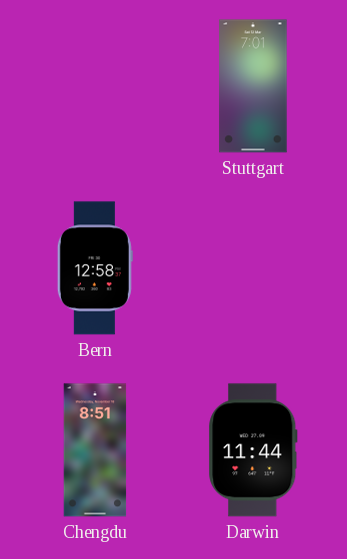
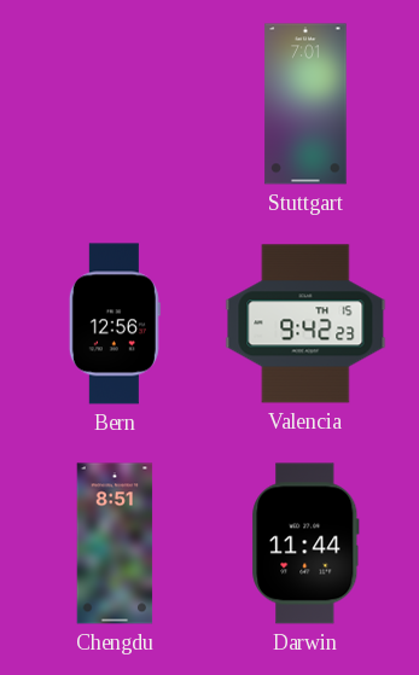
Bern: 12:58 -> 12:56
Valencia: none -> 9:42
